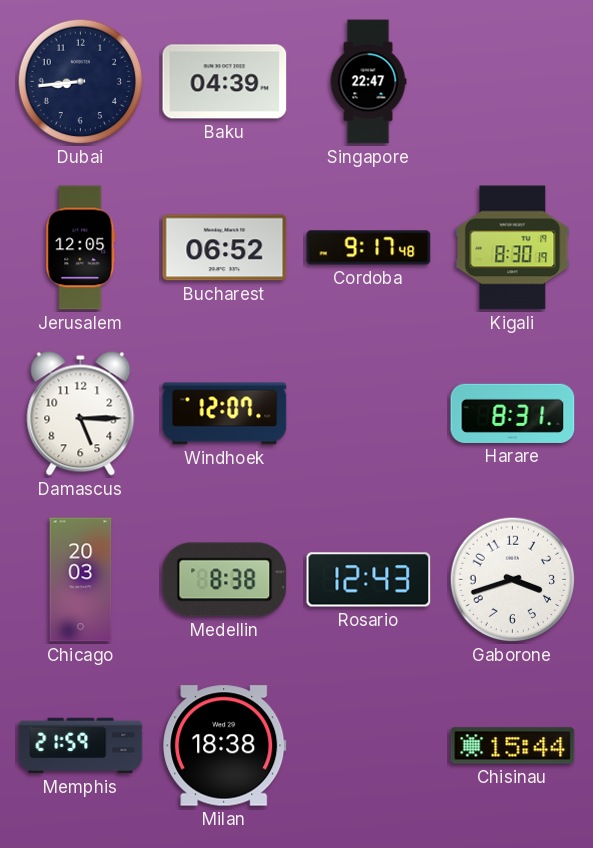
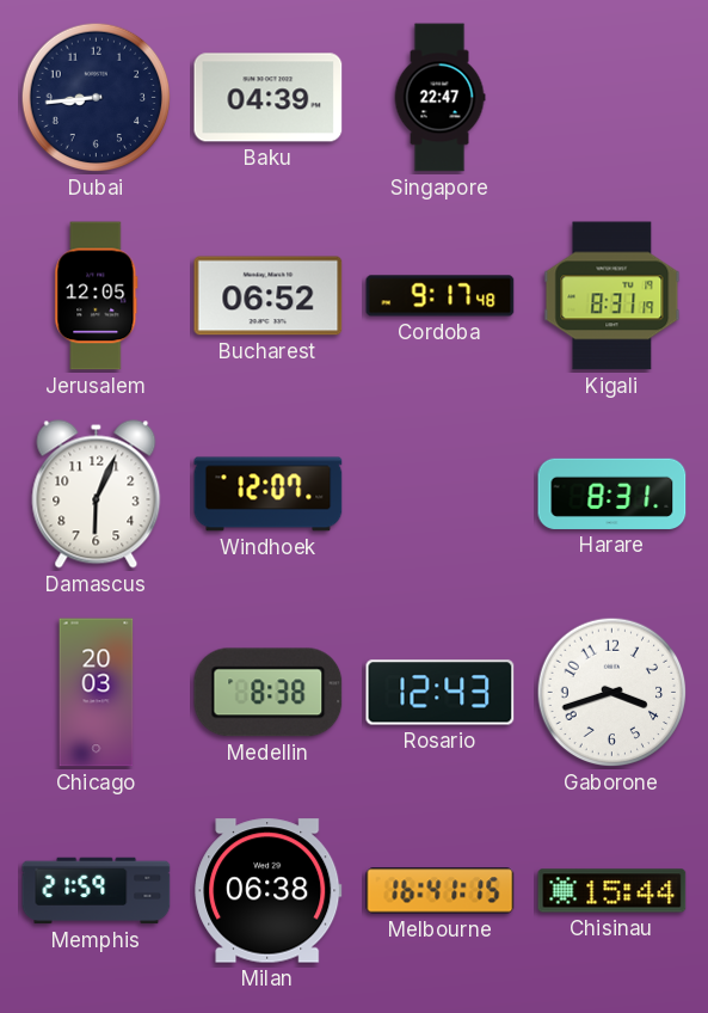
Kigali: 8:30 -> 8:31
Damascus: 5:15 -> 6:04
Milan: 18:38 -> 06:38
Melbourne: none -> 16:41
